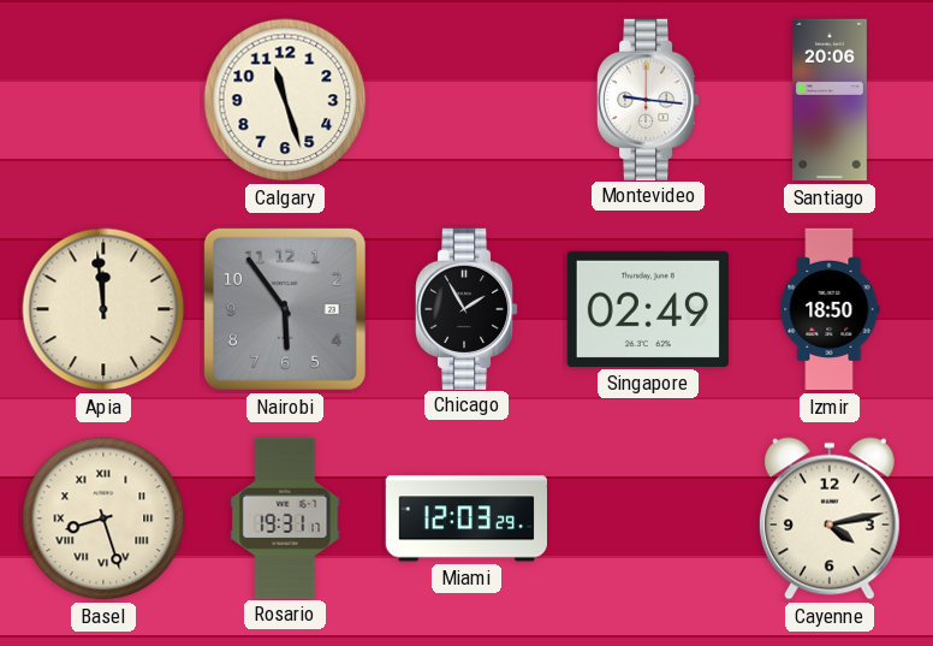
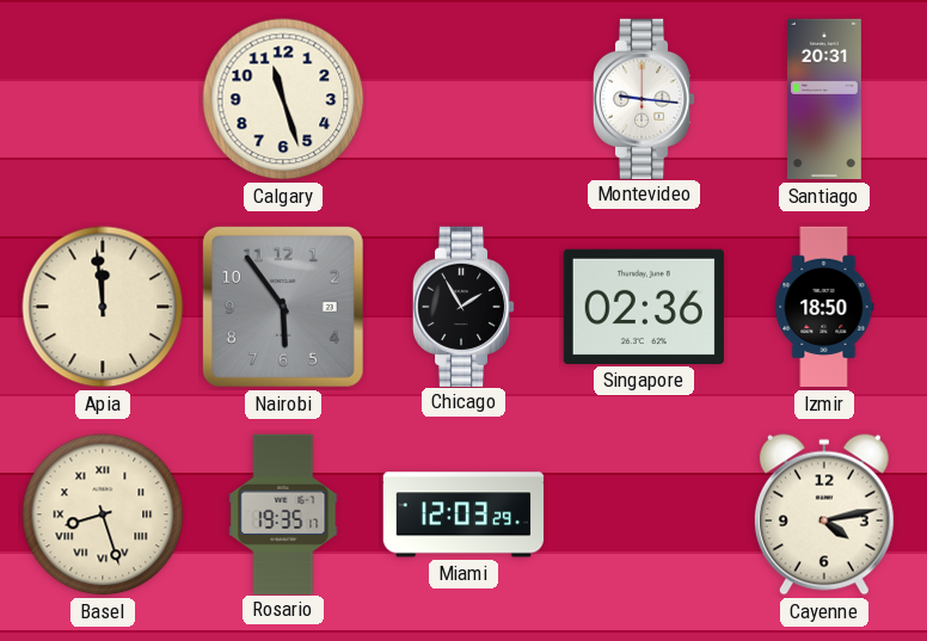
Santiago: 20:06 -> 20:31
Singapore: 02:49 -> 02:36
Rosario: 19:31 -> 19:35
